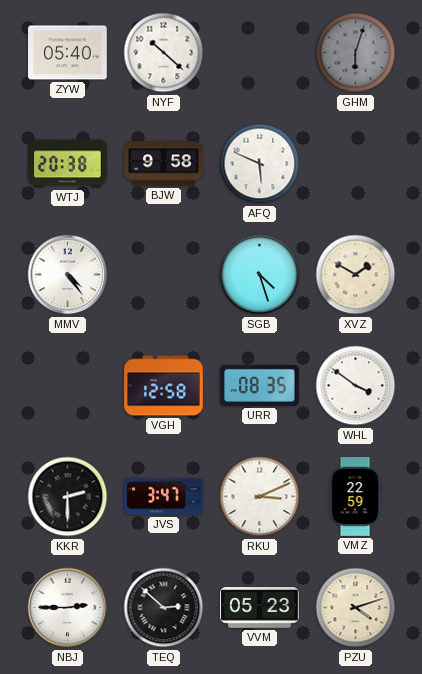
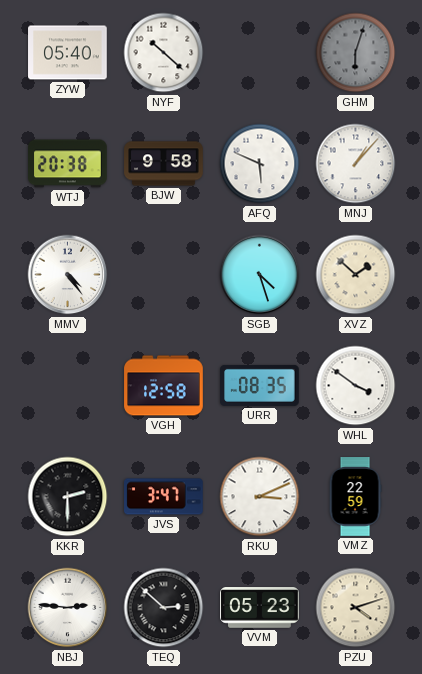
MNJ: none -> 1:07
XVZ: 1:50 -> 1:52
NBJ: 2:45 -> 2:46
